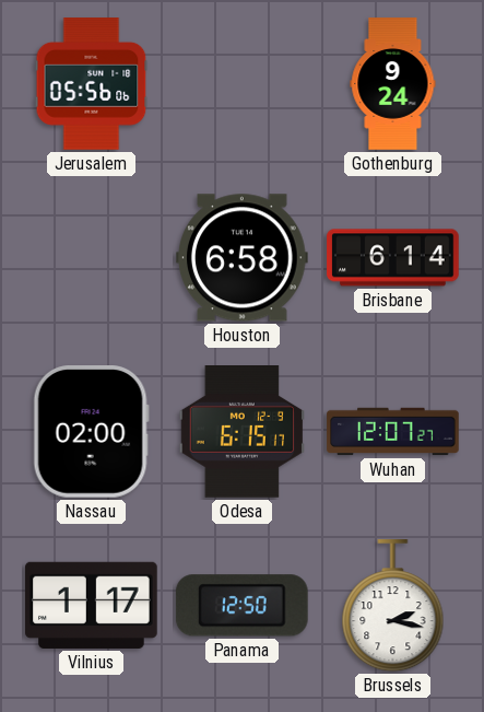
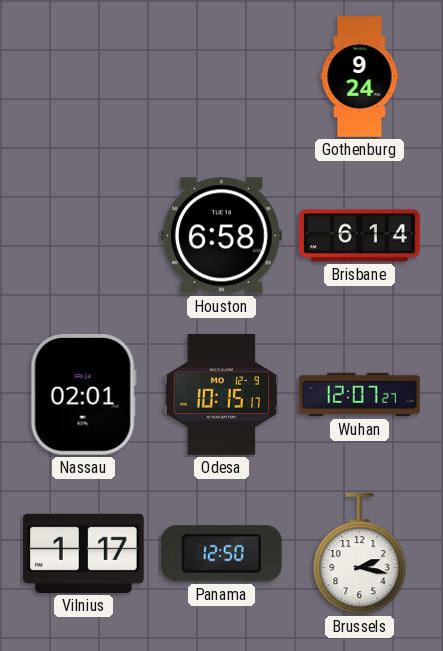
Jerusalem: 05:56 -> none
Nassau: 02:00 -> 02:01
Odesa: 6:15 -> 10:15
